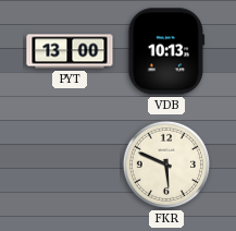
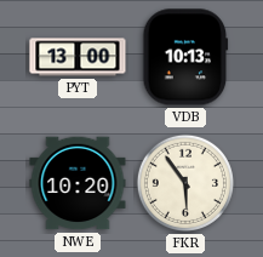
NWE: none -> 10:20
FKR: 5:49 -> 5:54
